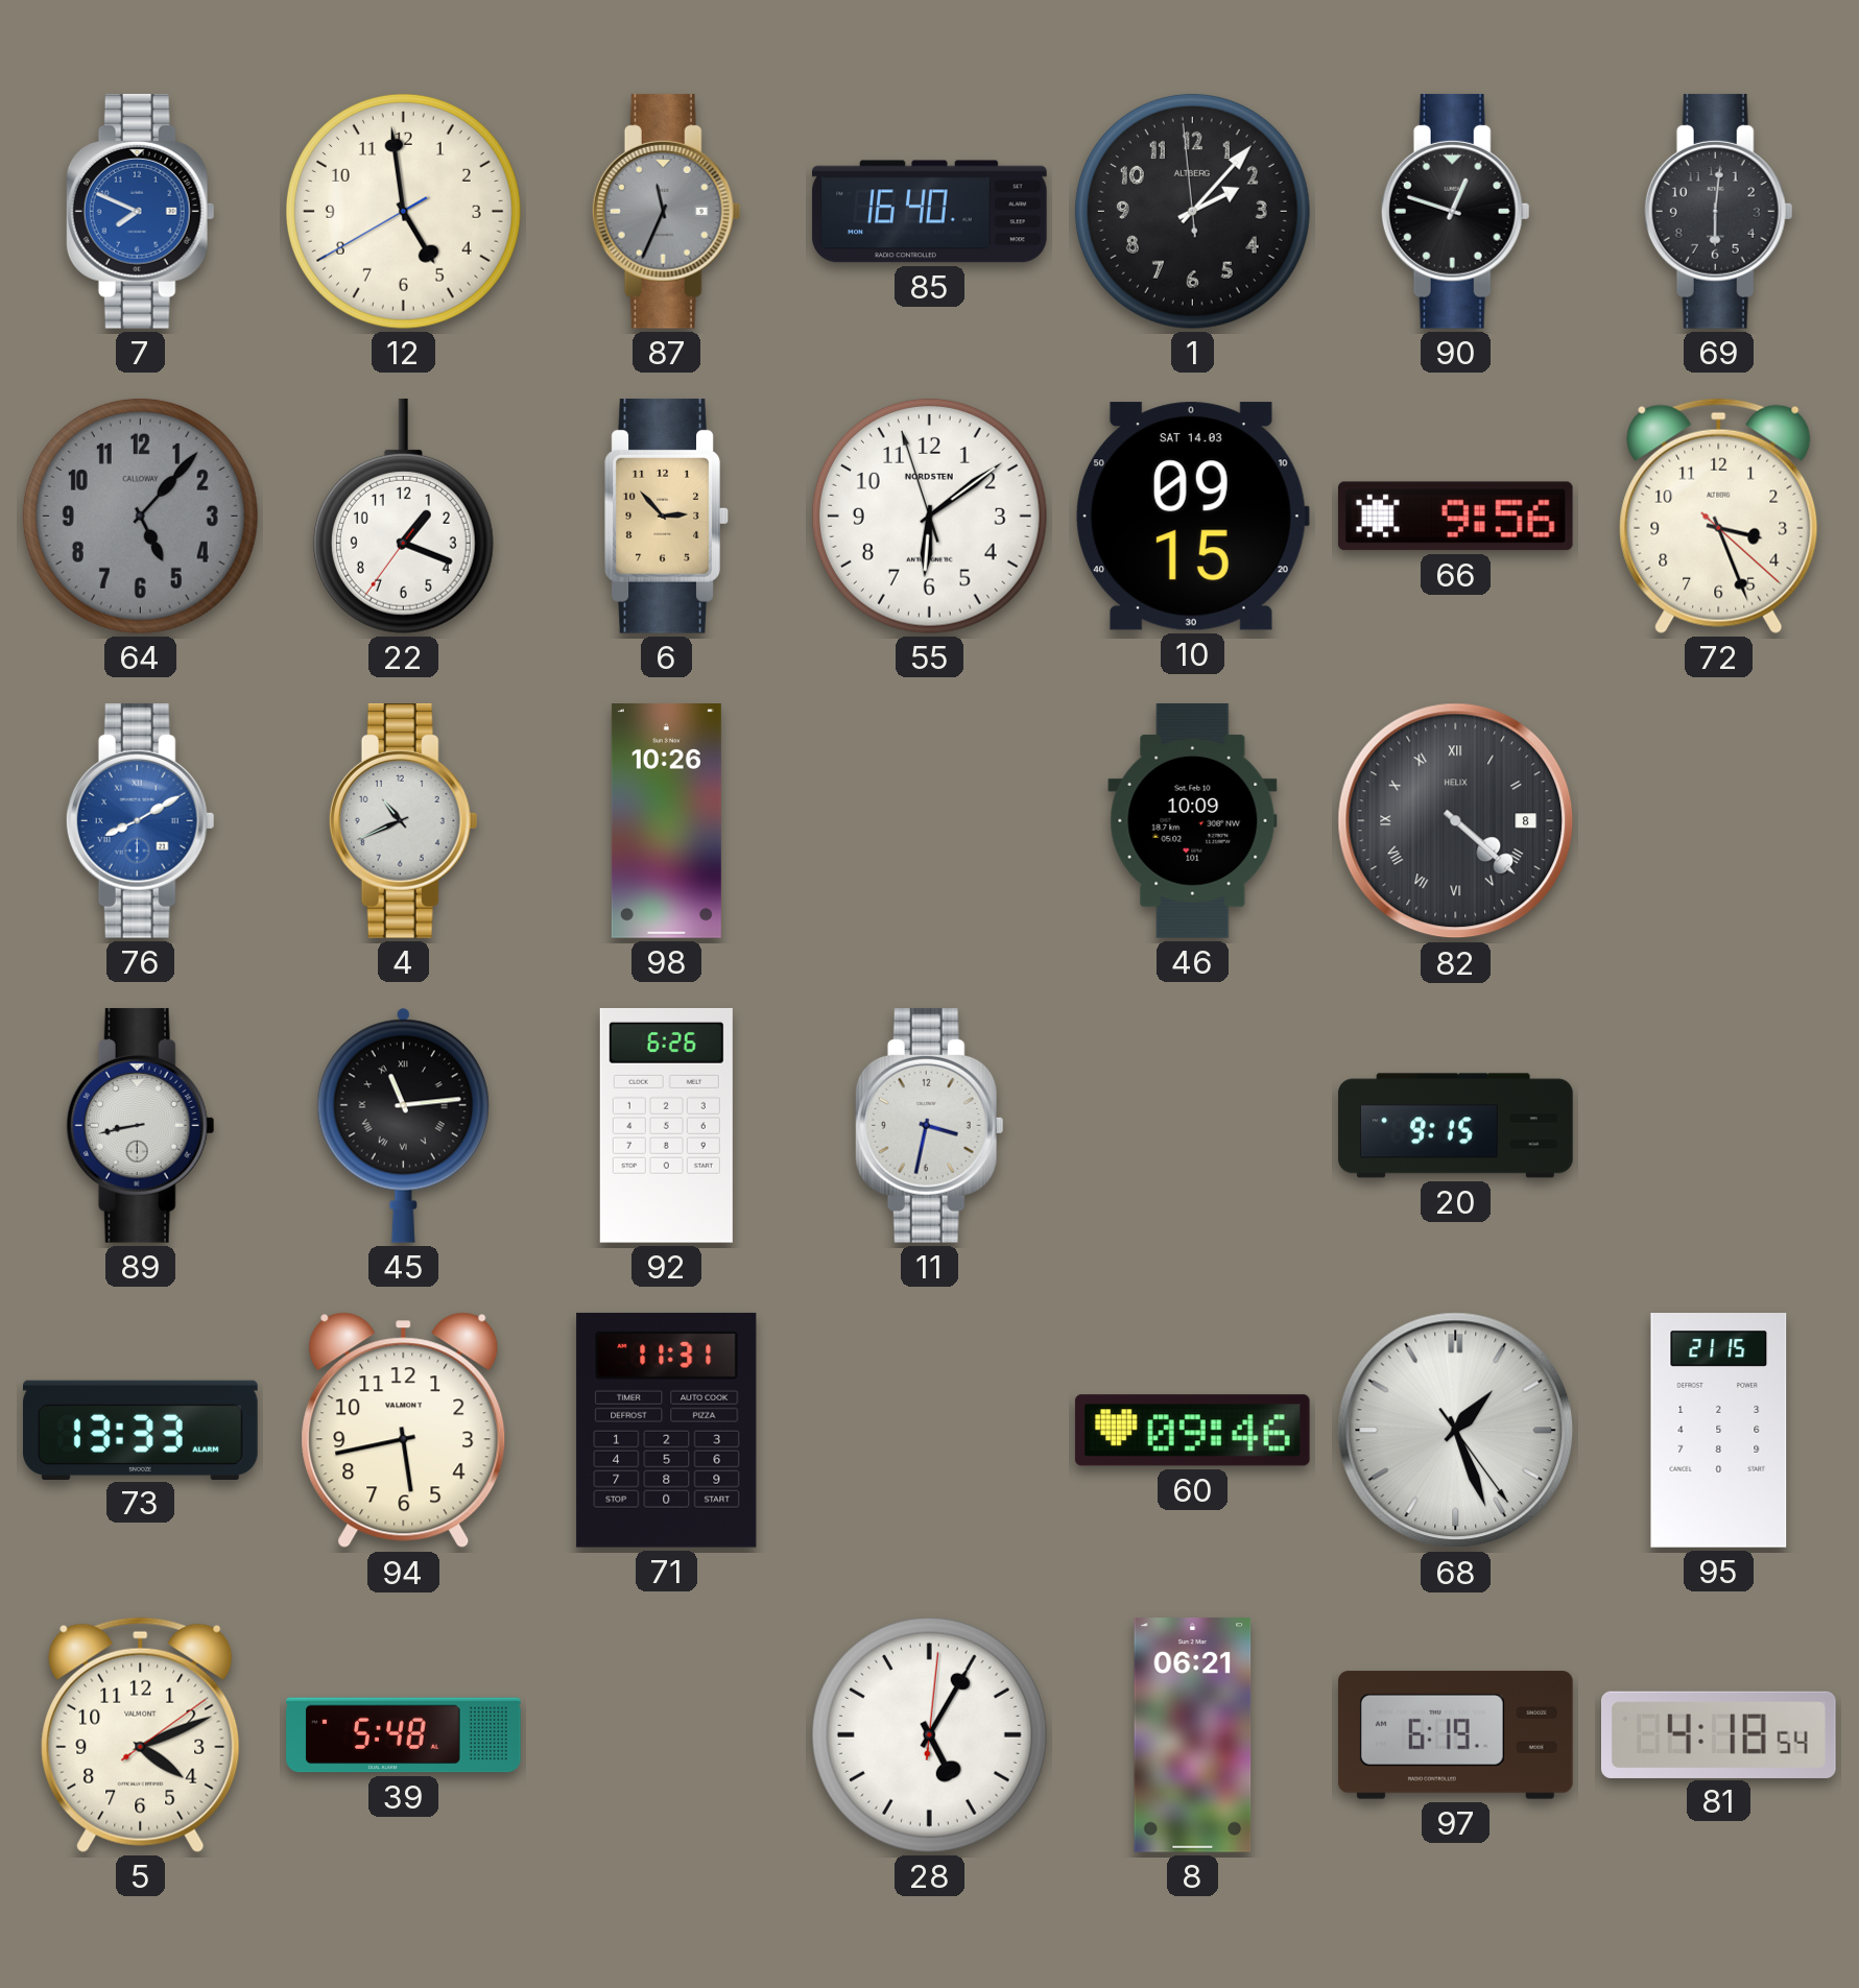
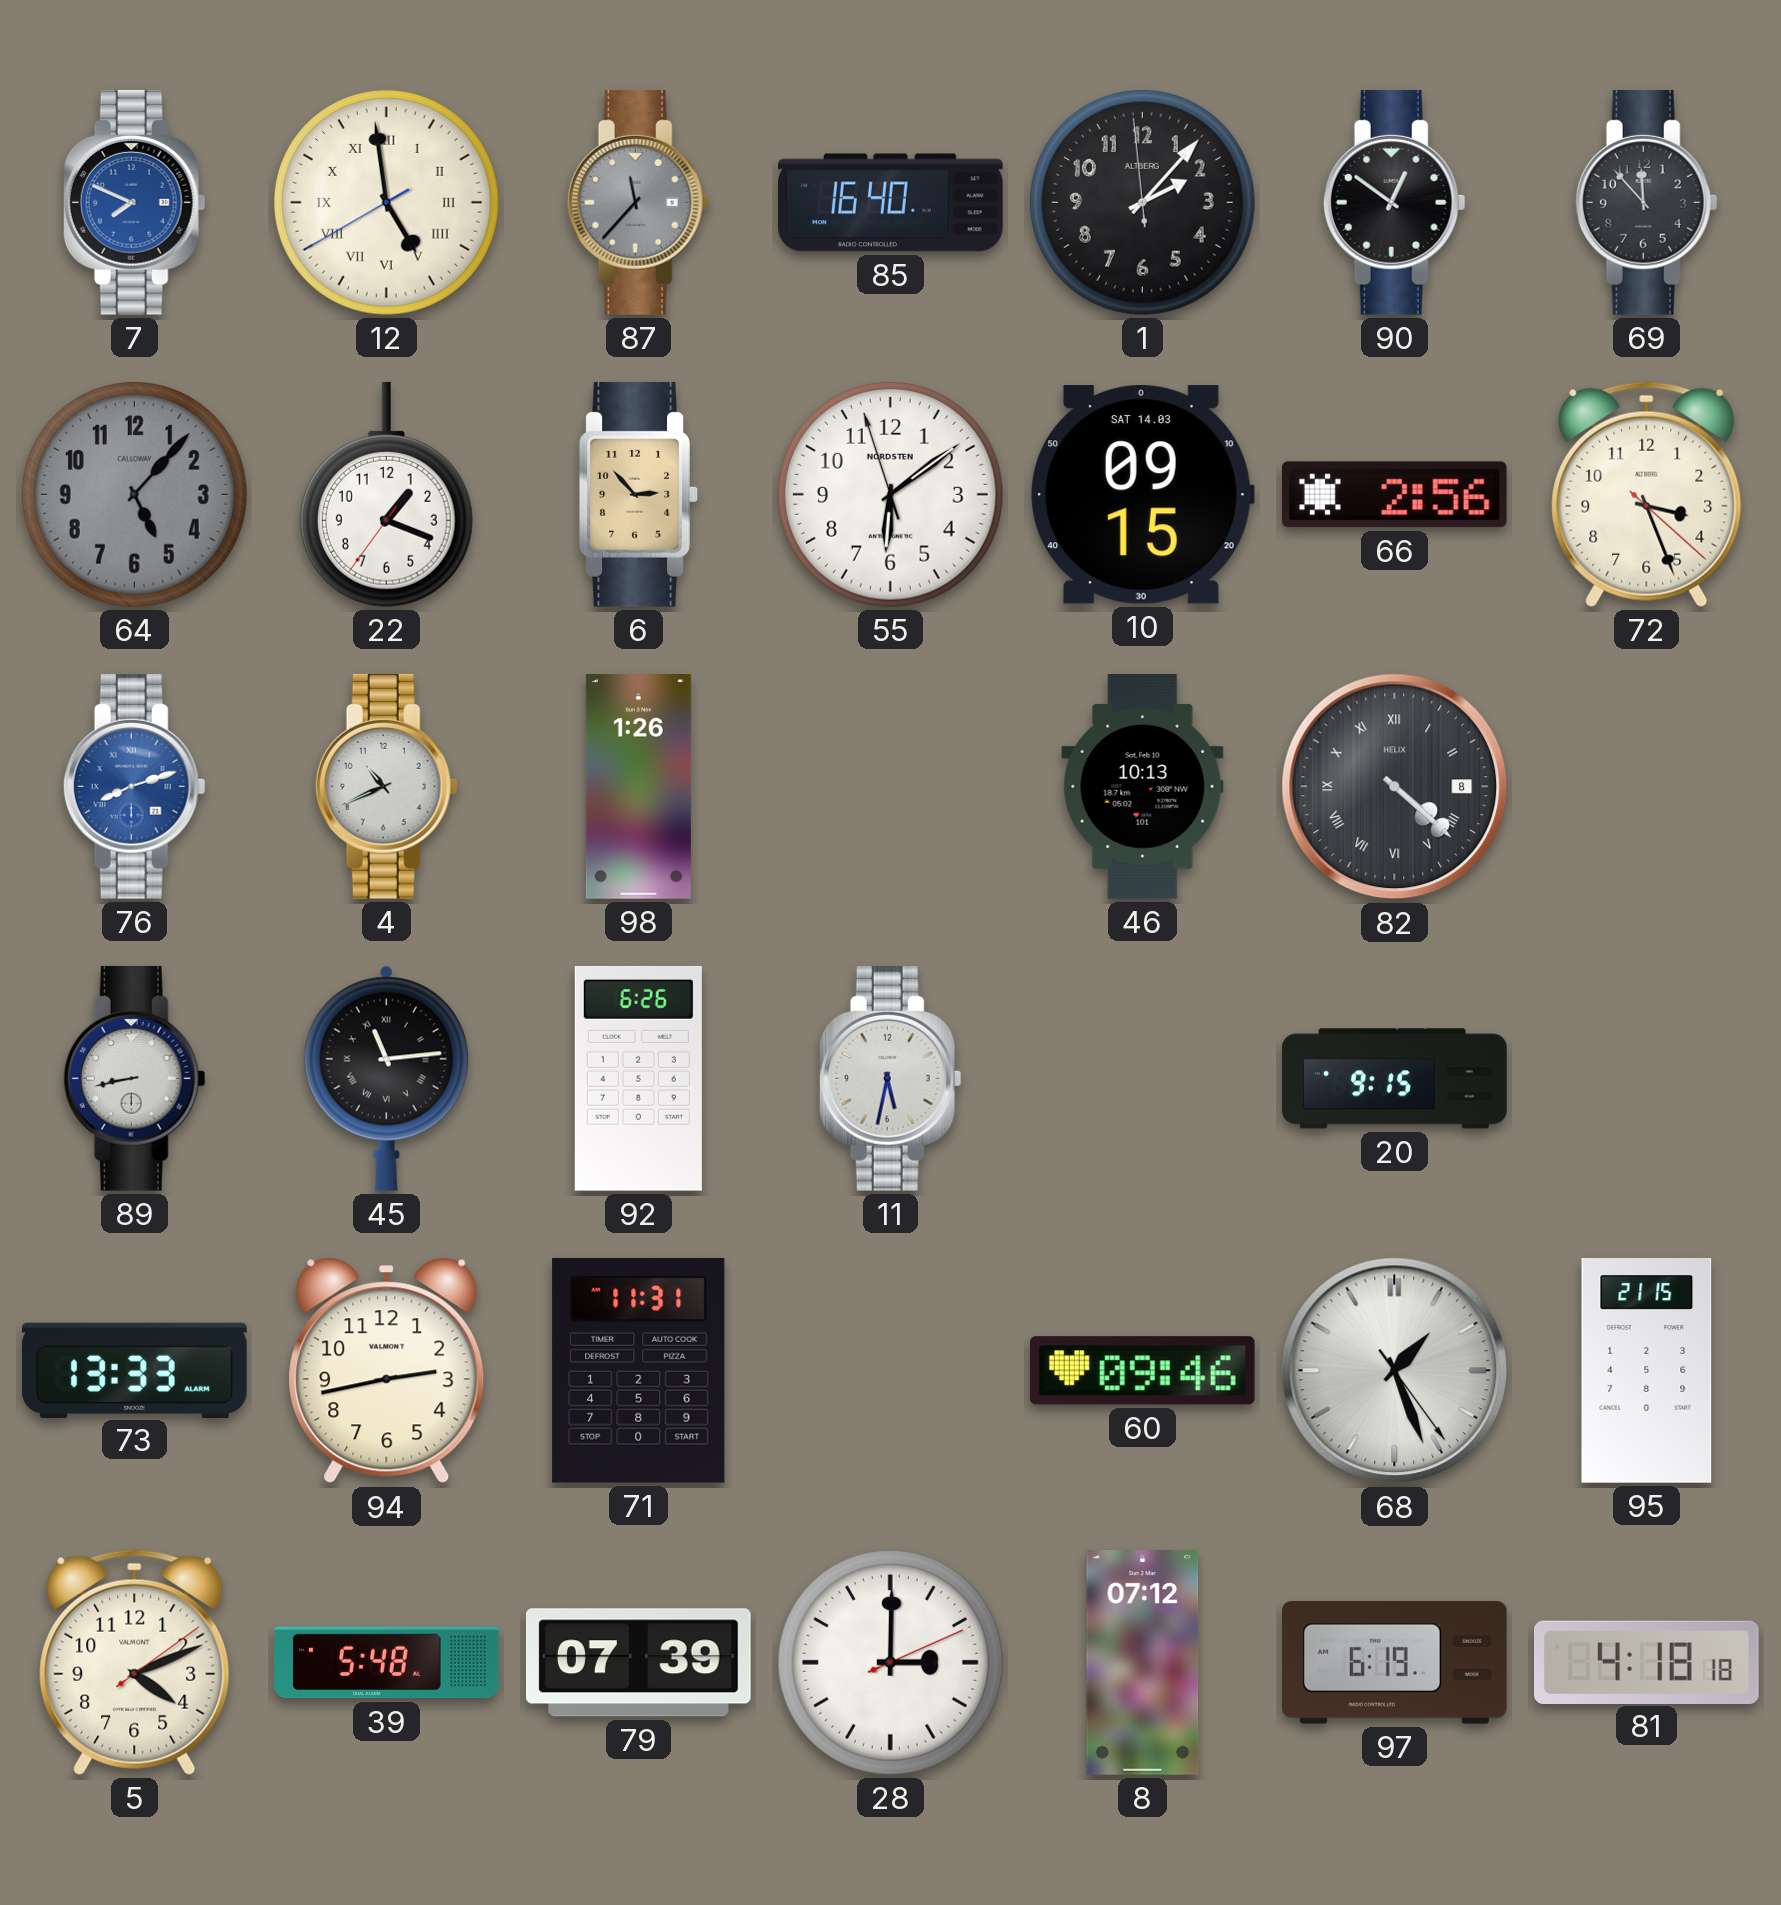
12 numerals: Arabic -> Roman
87: 11:34 -> 11:37
90: 12:48 -> 12:51
69: 6:01 -> 11:53
66: 9:56 -> 2:56
76: 8:10 -> 8:12
98: 10:26 -> 1:26
46: 10:09 -> 10:13
11: 3:32 -> 5:32
94: 5:43 -> 2:43
79: none -> 07:39
28: 5:05 -> 3:00
8: 06:21 -> 07:12
81: 4:18:54 -> 4:18:18
